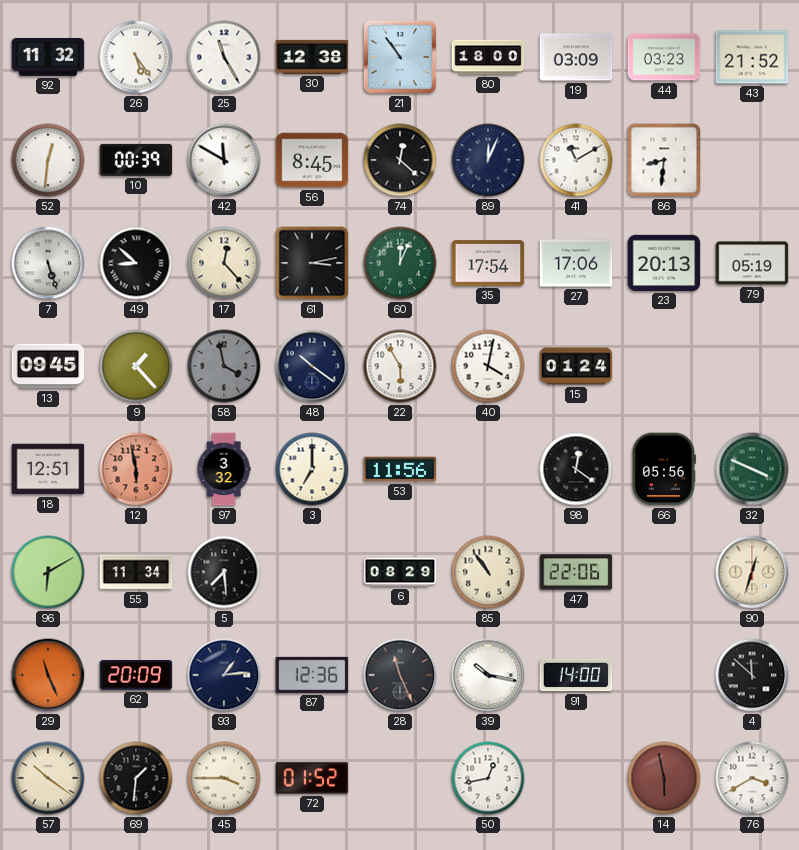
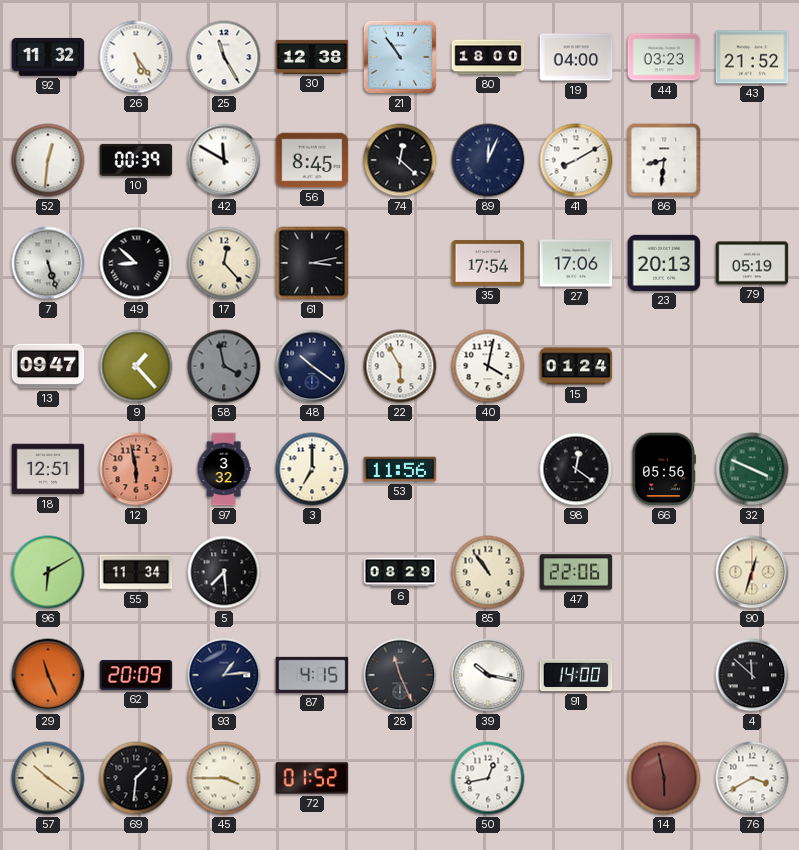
19: 03:09 -> 04:00
41: 11:10 -> 8:10
60: 12:04 -> none
13: 09:45 -> 09:47
87: 12:36 -> 4:15
